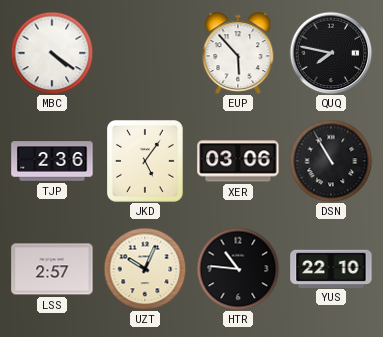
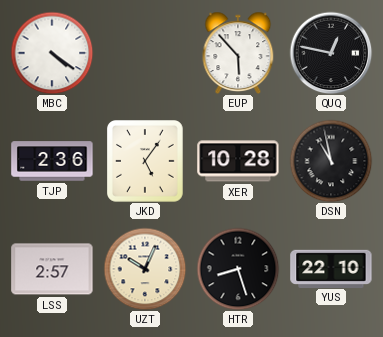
QUQ: 7:47 -> 12:47
XER: 03:06 -> 10:28
DSN: 10:55 -> 10:58
HTR: 10:46 -> 8:27
